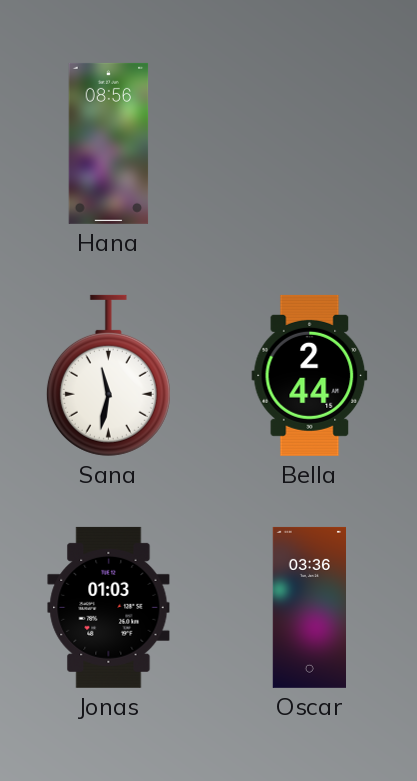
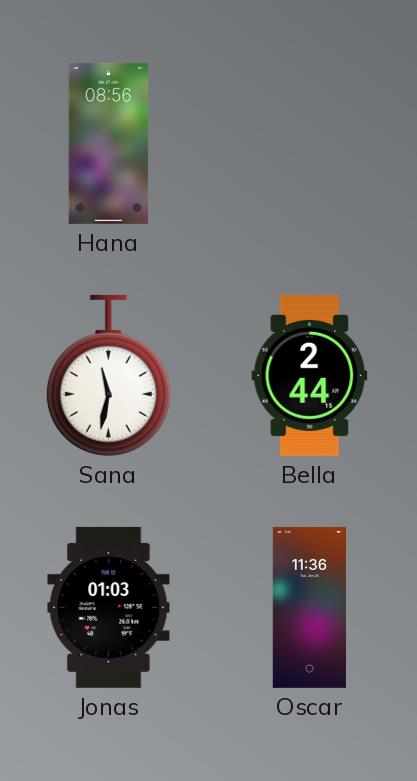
Oscar: 03:36 -> 11:36
